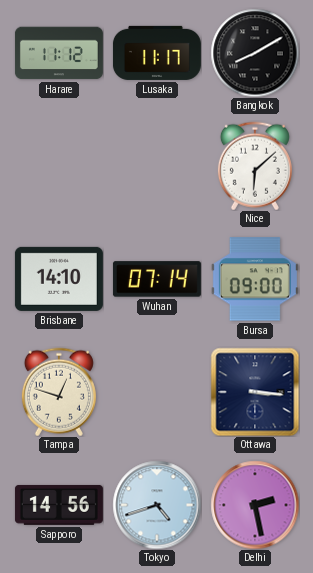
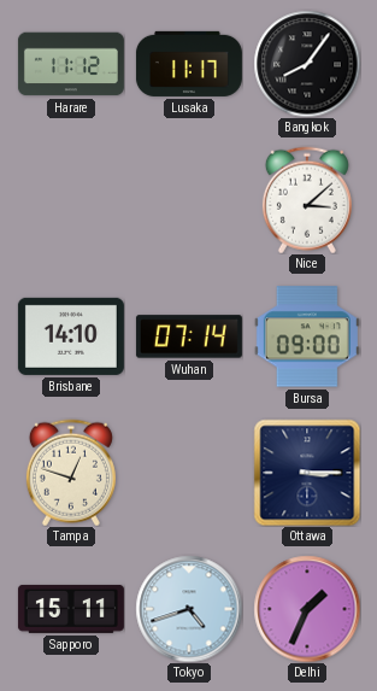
Bangkok: 8:10 -> 8:06
Nice: 6:08 -> 3:08
Ottawa: 3:16 -> 3:15
Sapporo: 14:56 -> 15:11
Delhi: 2:28 -> 1:34
